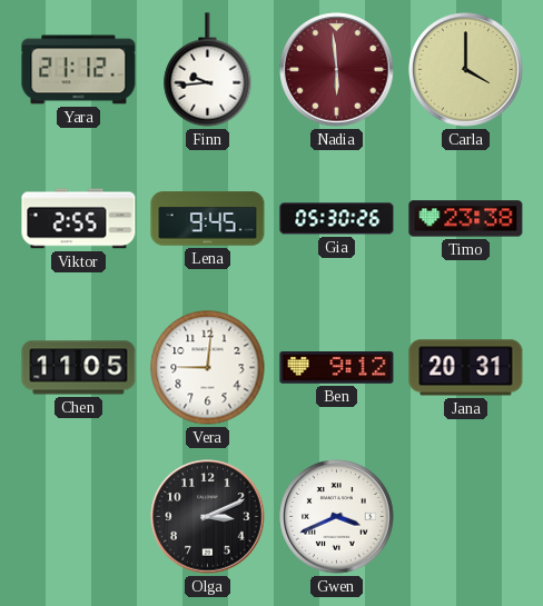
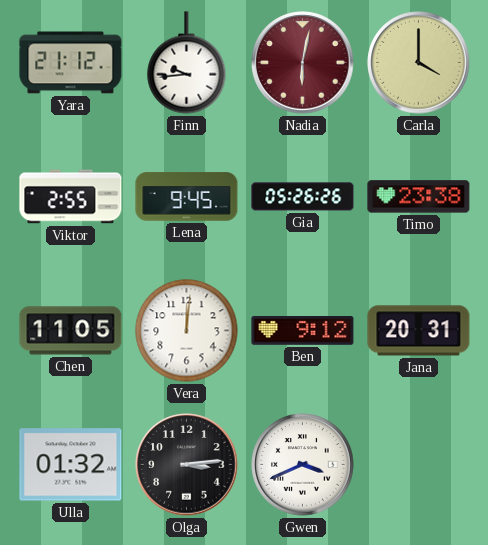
Nadia: 5:59 -> 6:02
Gia: 05:30 -> 05:26
Vera: 9:01 -> 12:01
Ulla: none -> 01:32
Olga: 3:11 -> 3:14
